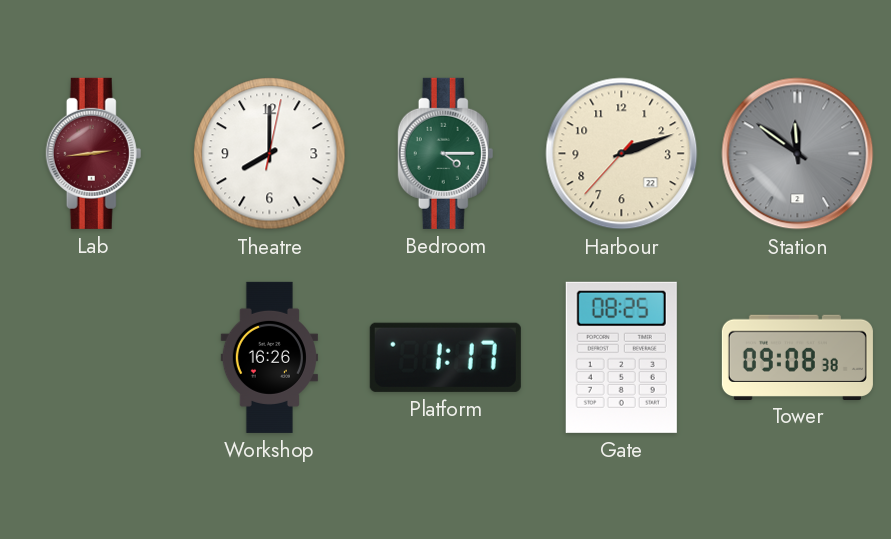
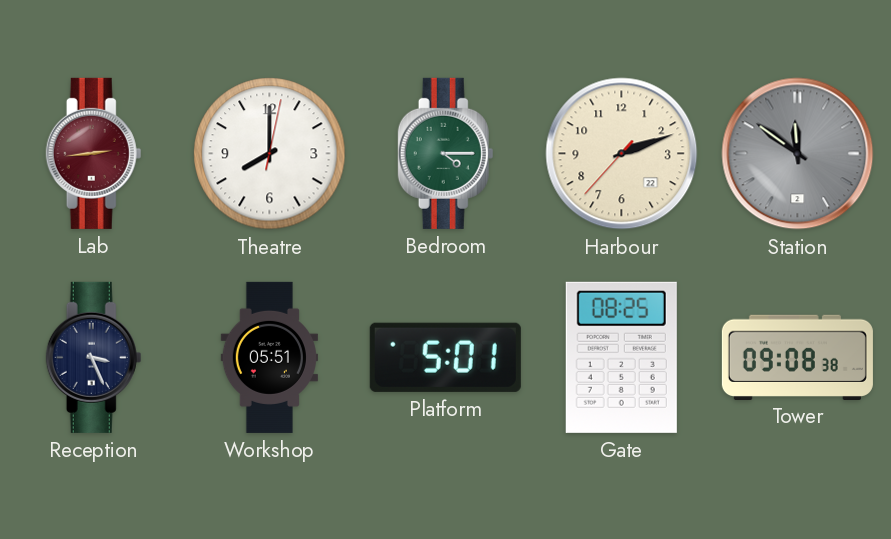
Reception: none -> 3:26
Workshop: 16:26 -> 05:51
Platform: 1:17 -> 5:01
